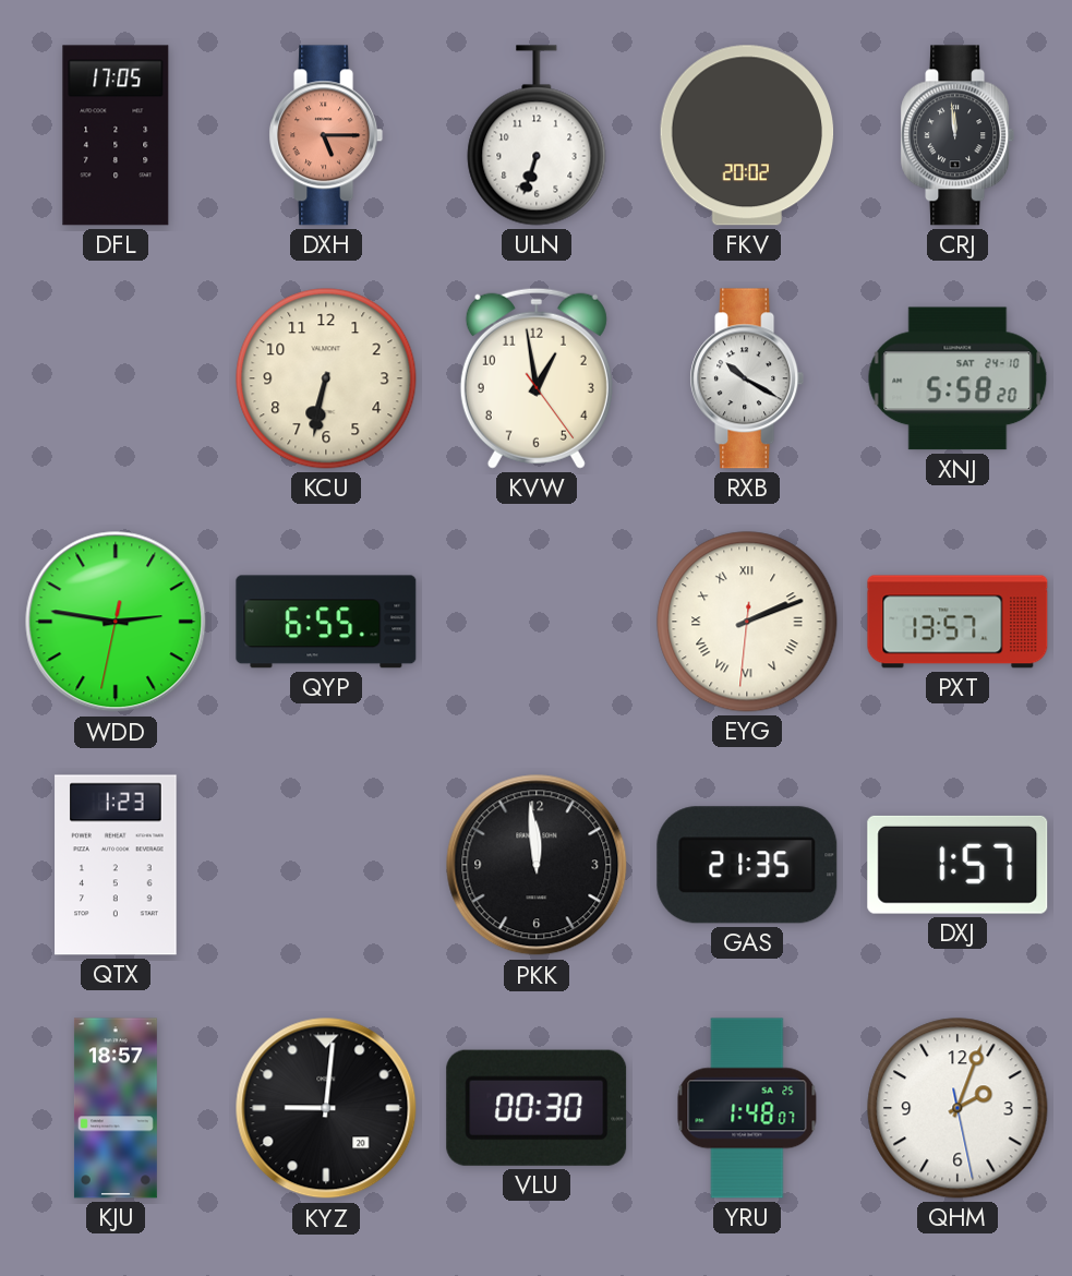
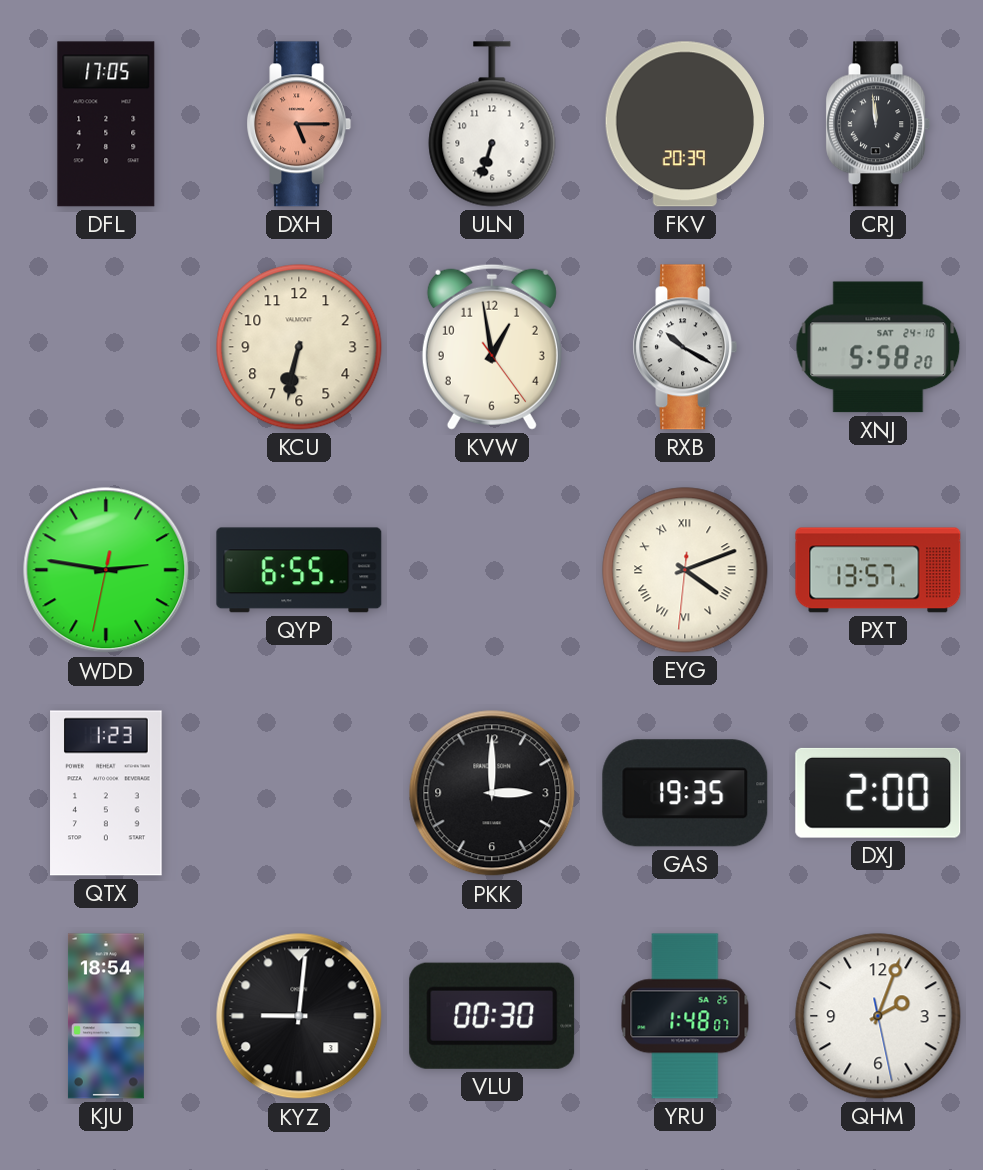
FKV: 20:02 -> 20:39
EYG: 2:11 -> 4:11
PKK: 11:59 -> 3:00
GAS: 21:35 -> 19:35
DXJ: 1:57 -> 2:00
KJU: 18:57 -> 18:54
KYZ date: 20 -> 3
